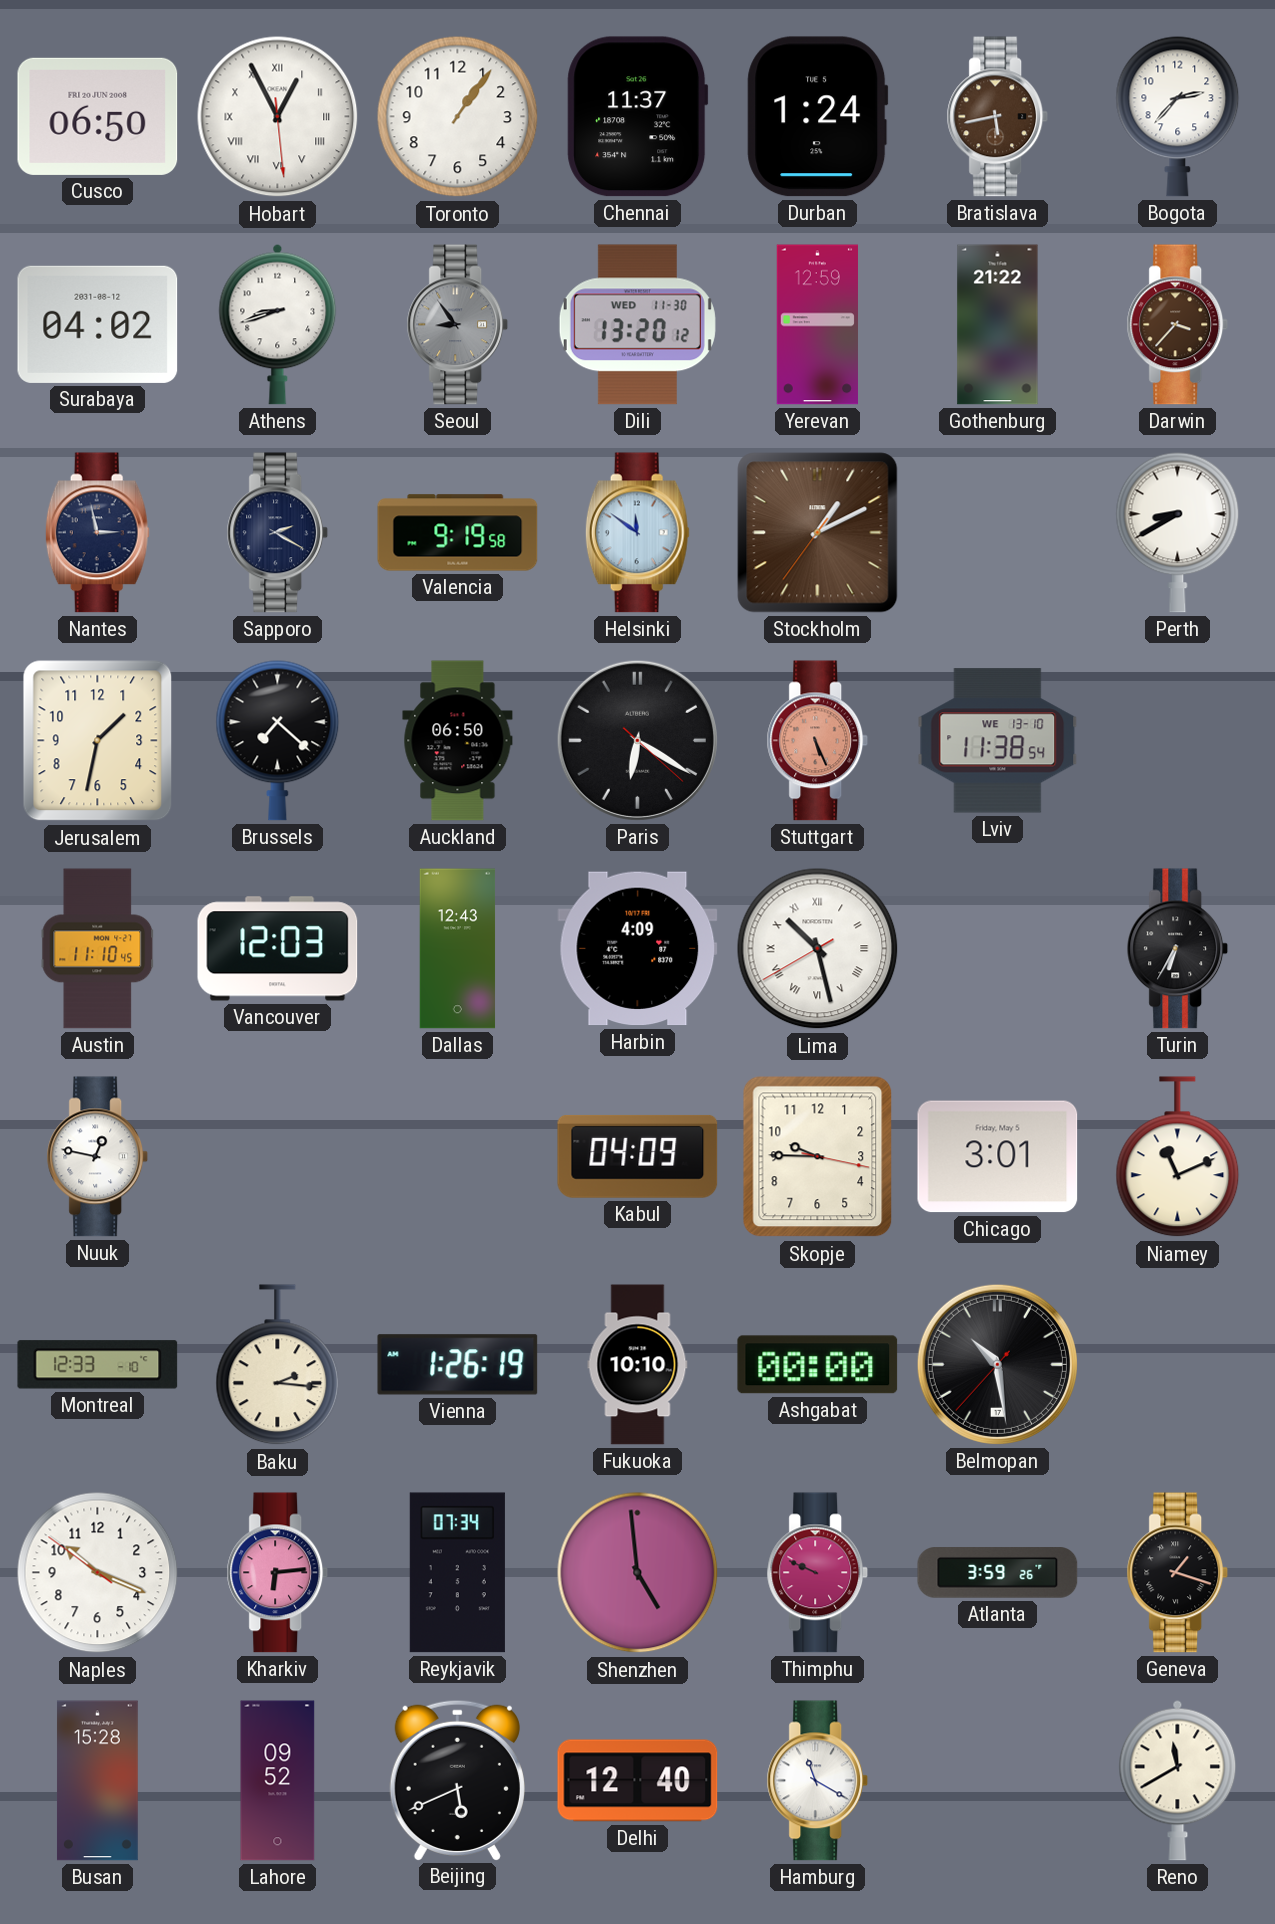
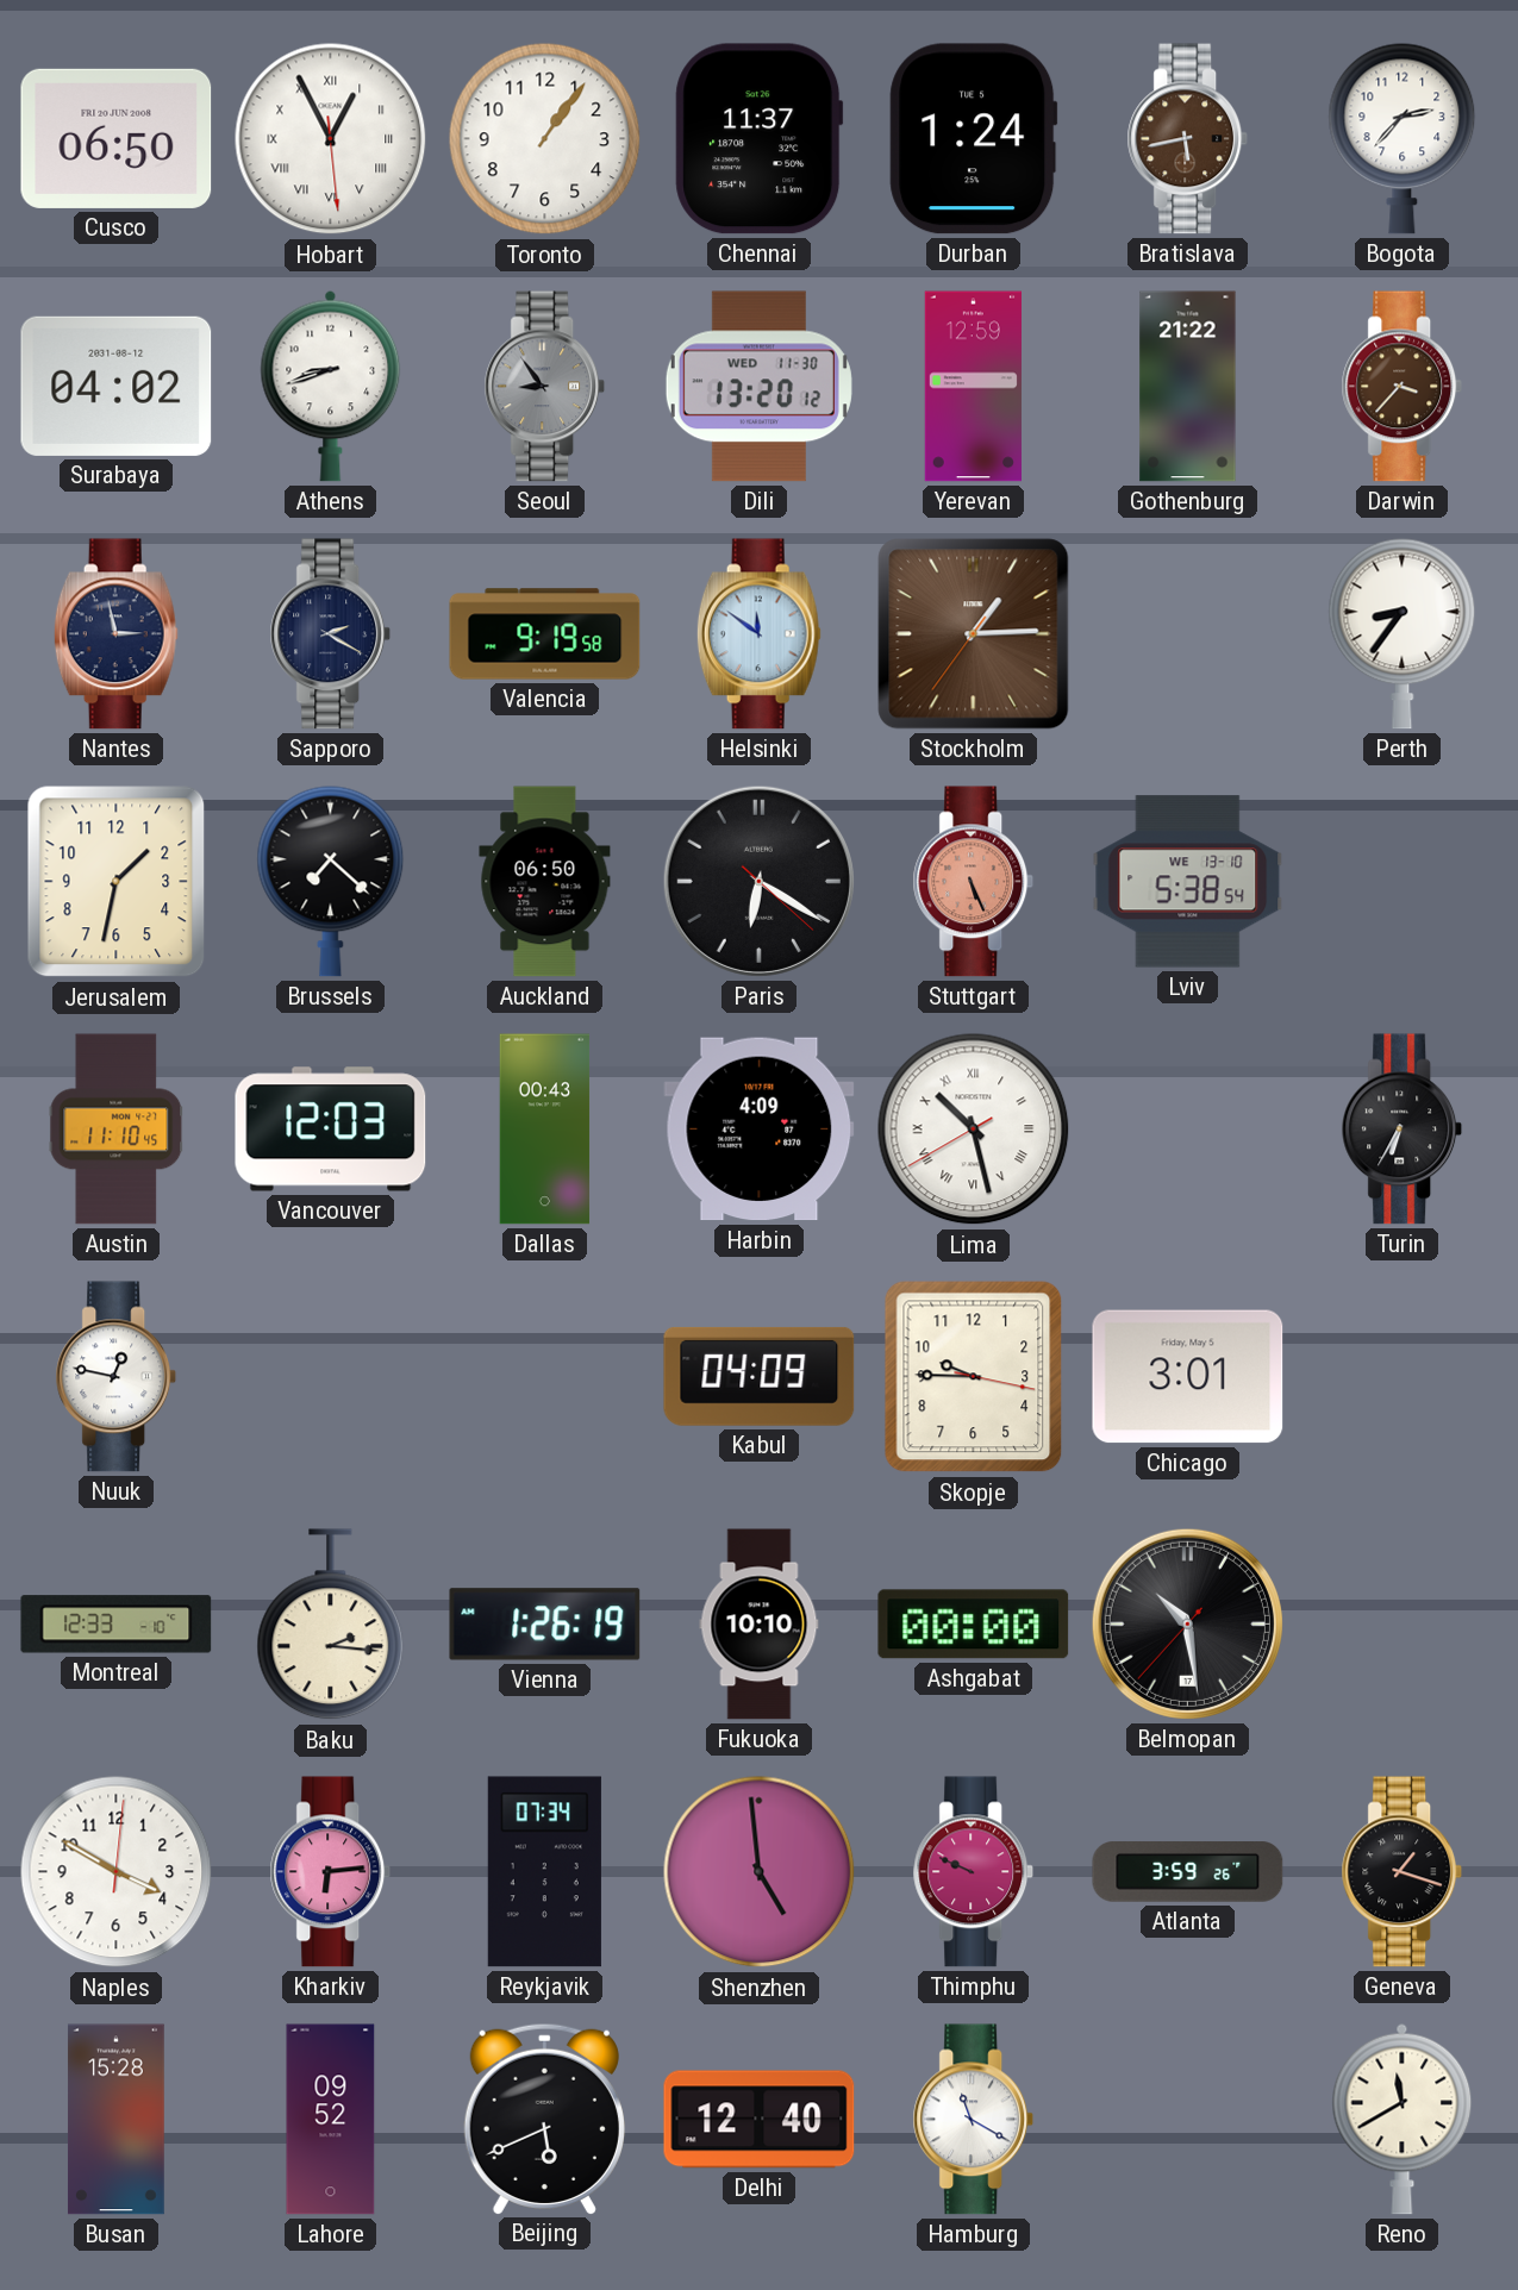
Stockholm: 1:10 -> 1:14
Perth: 8:40 -> 8:36
Lviv: 11:38 -> 5:38
Dallas: 12:43 -> 00:43
Niamey: 11:11 -> none
Naples: 10:18 -> 3:50
